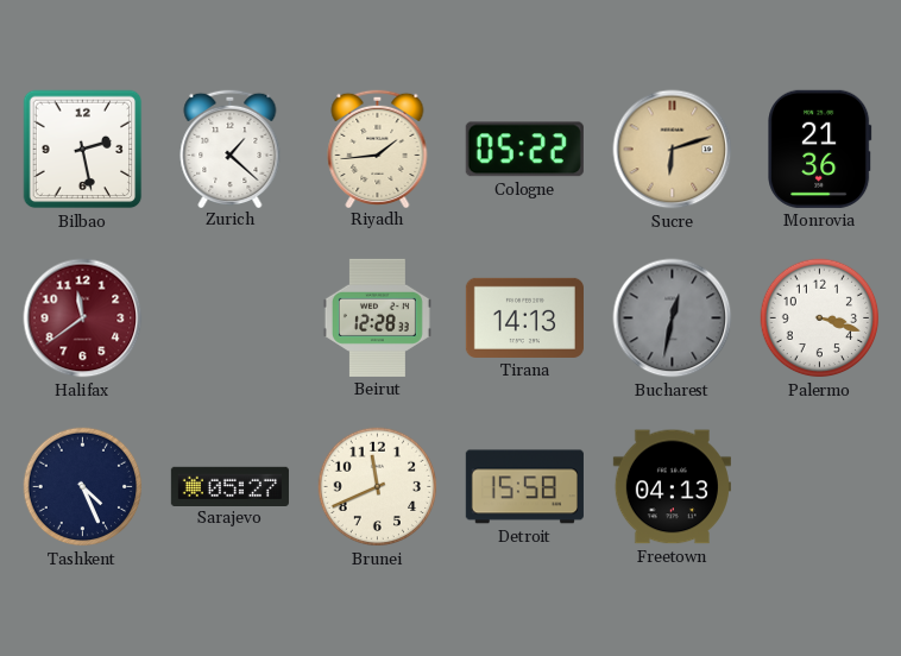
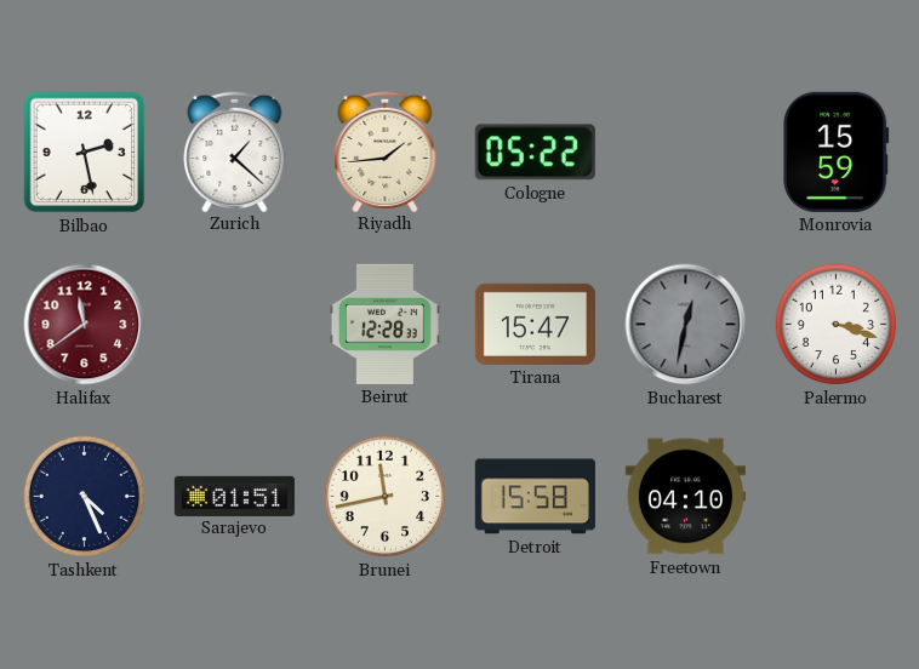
Sucre: 6:12 -> none
Monrovia: 21:36 -> 15:59
Tirana: 14:13 -> 15:47
Sarajevo: 05:27 -> 01:51
Brunei: 11:41 -> 11:43
Freetown: 04:13 -> 04:10
